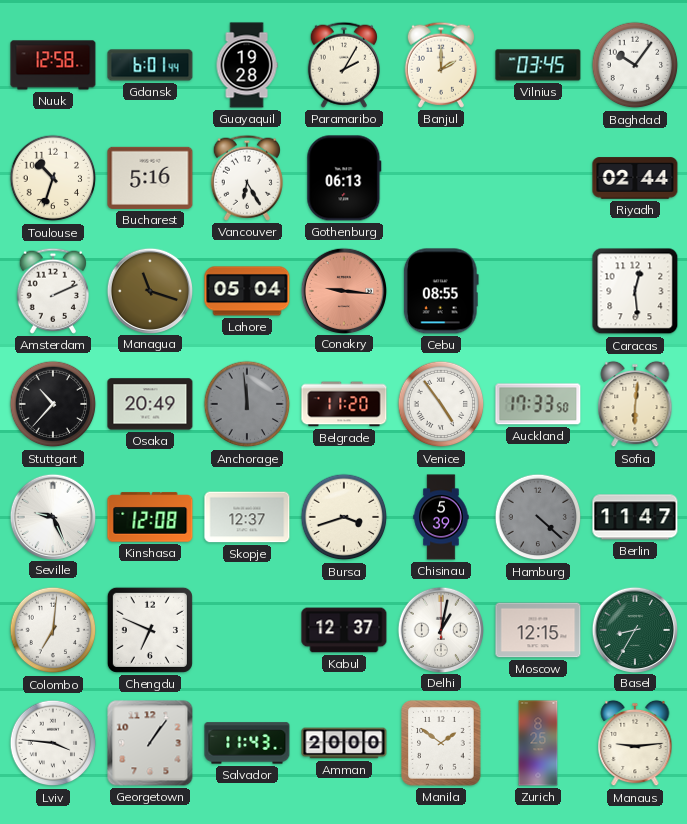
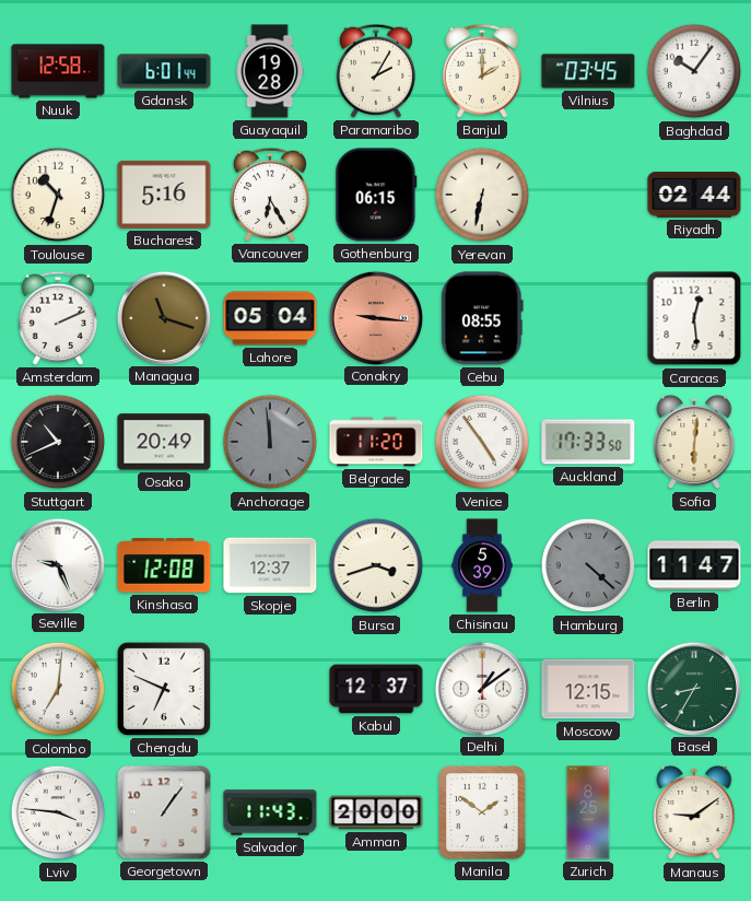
Gothenburg: 06:13 -> 06:15
Yerevan: none -> 6:32
Stuttgart: 10:37 -> 10:41
Delhi: 1:02 -> 1:09
Manaus: 9:14 -> 9:09
